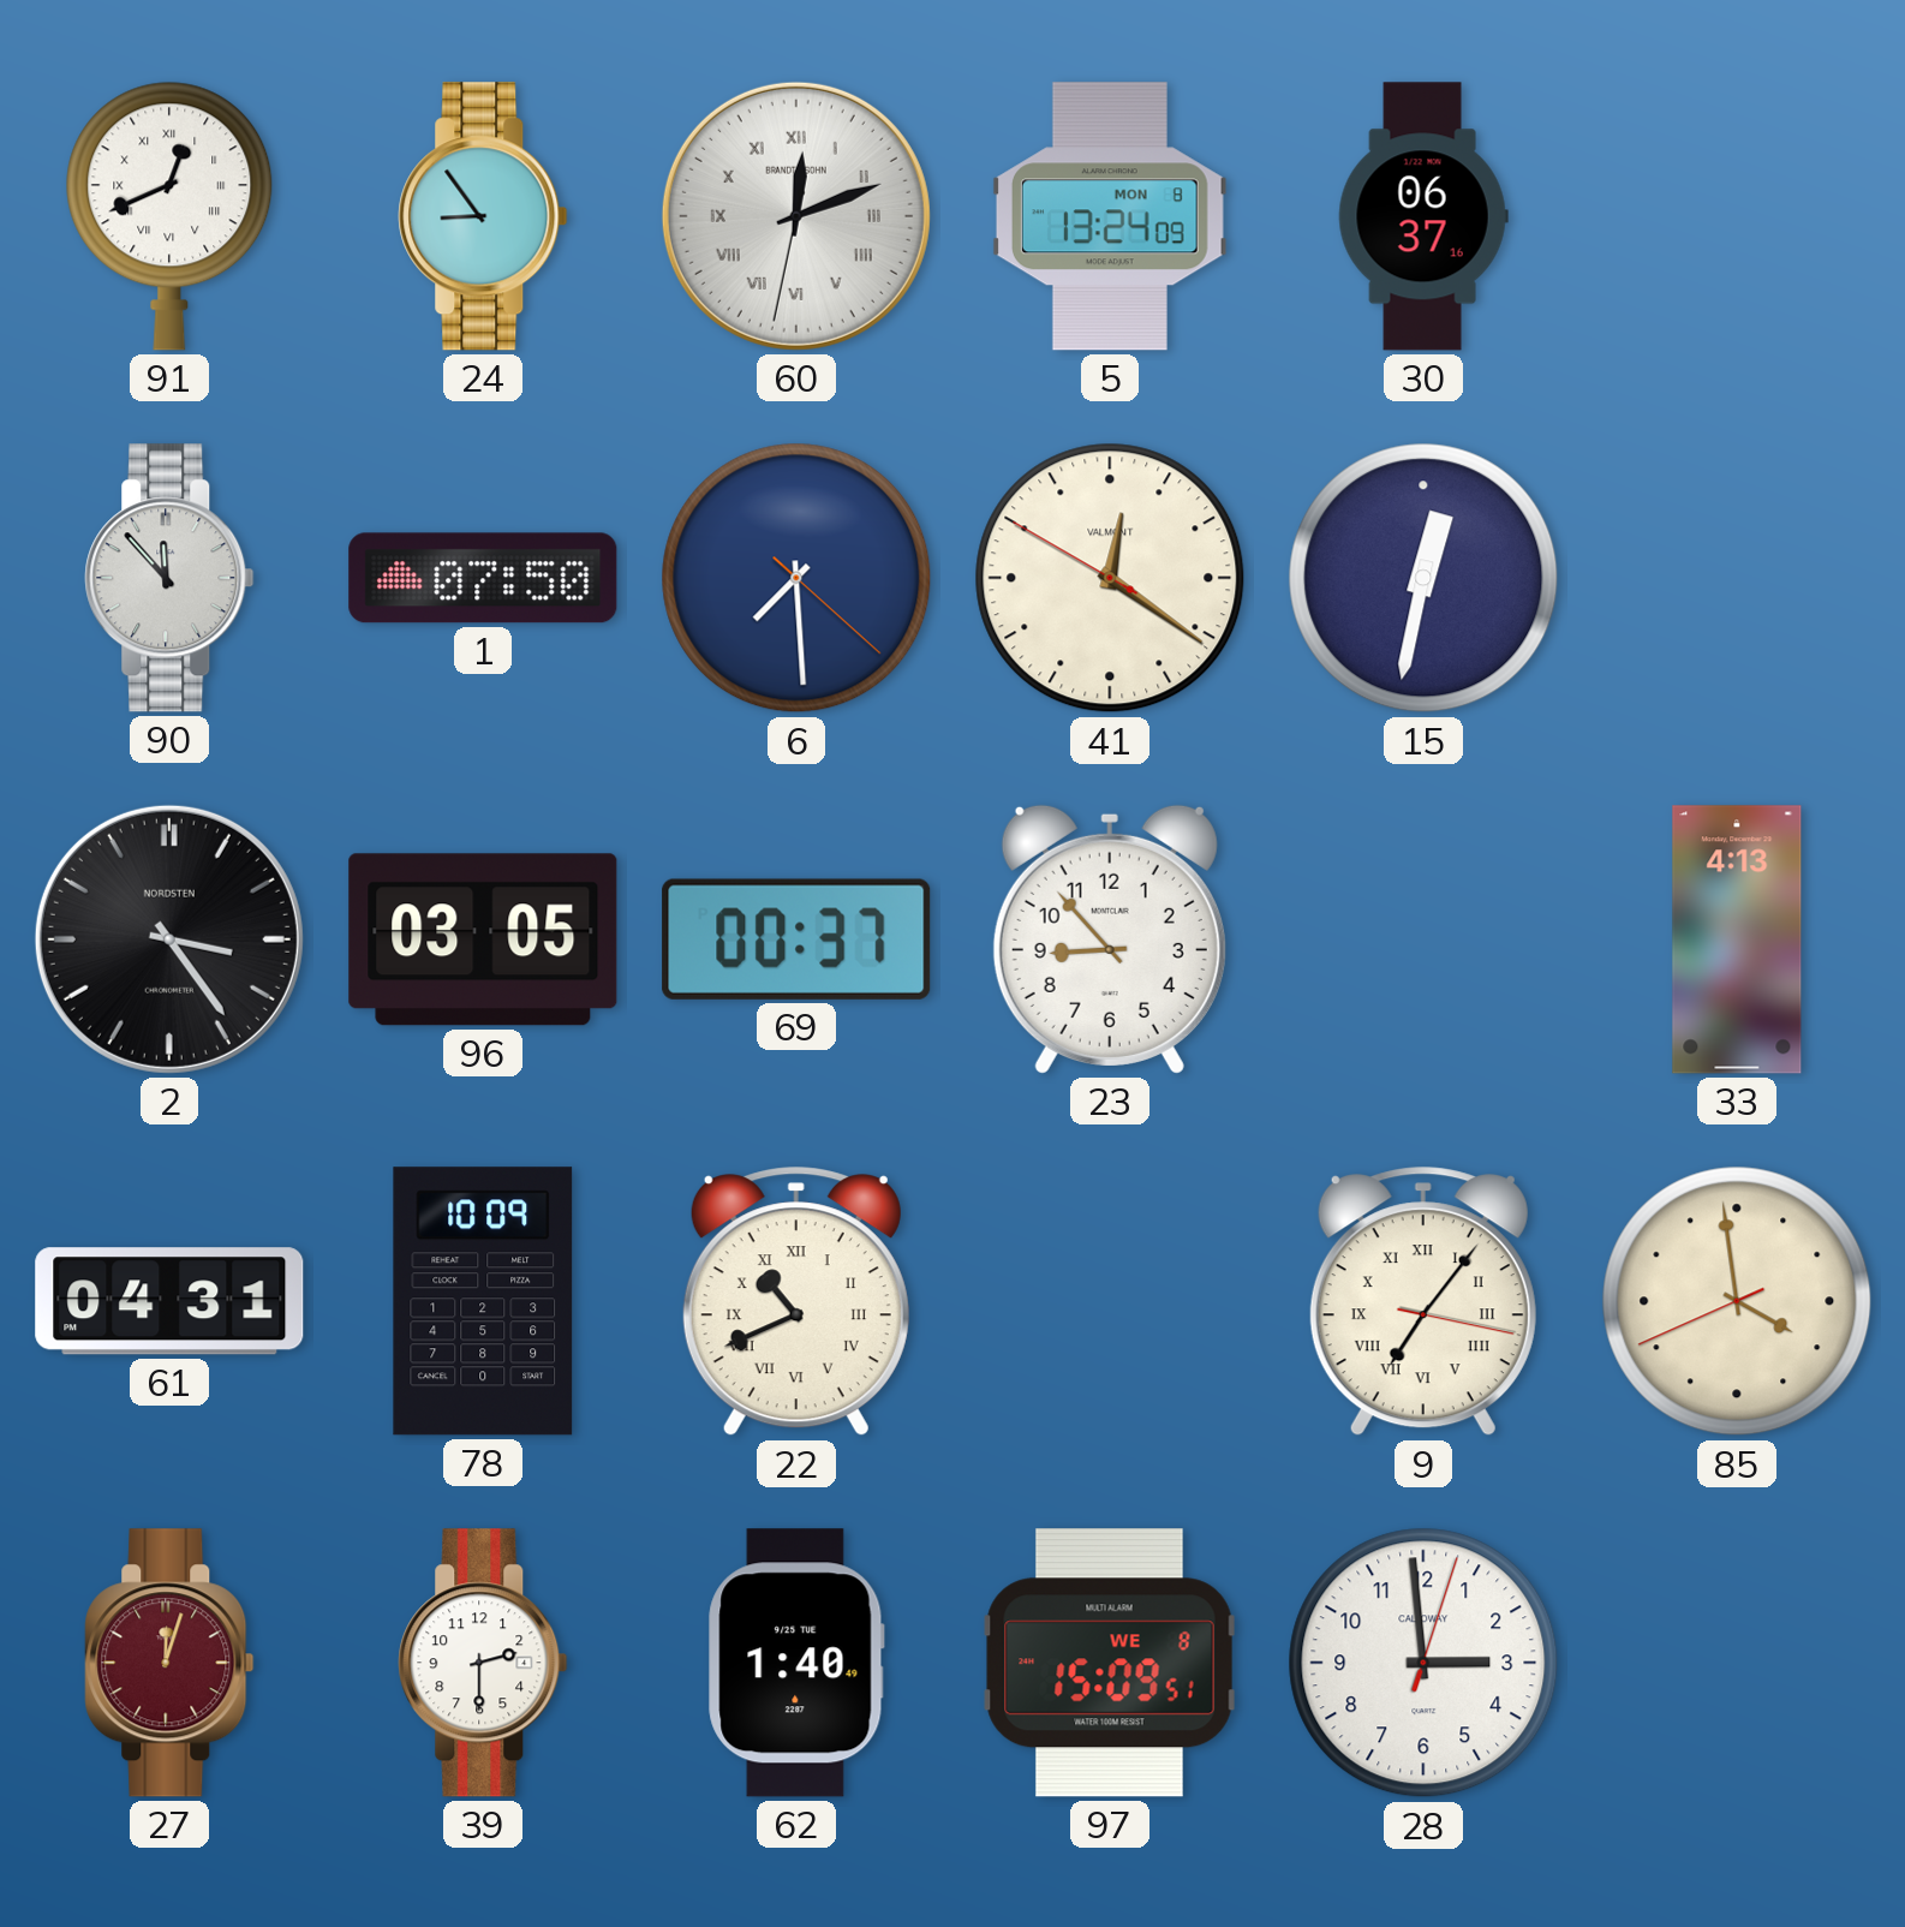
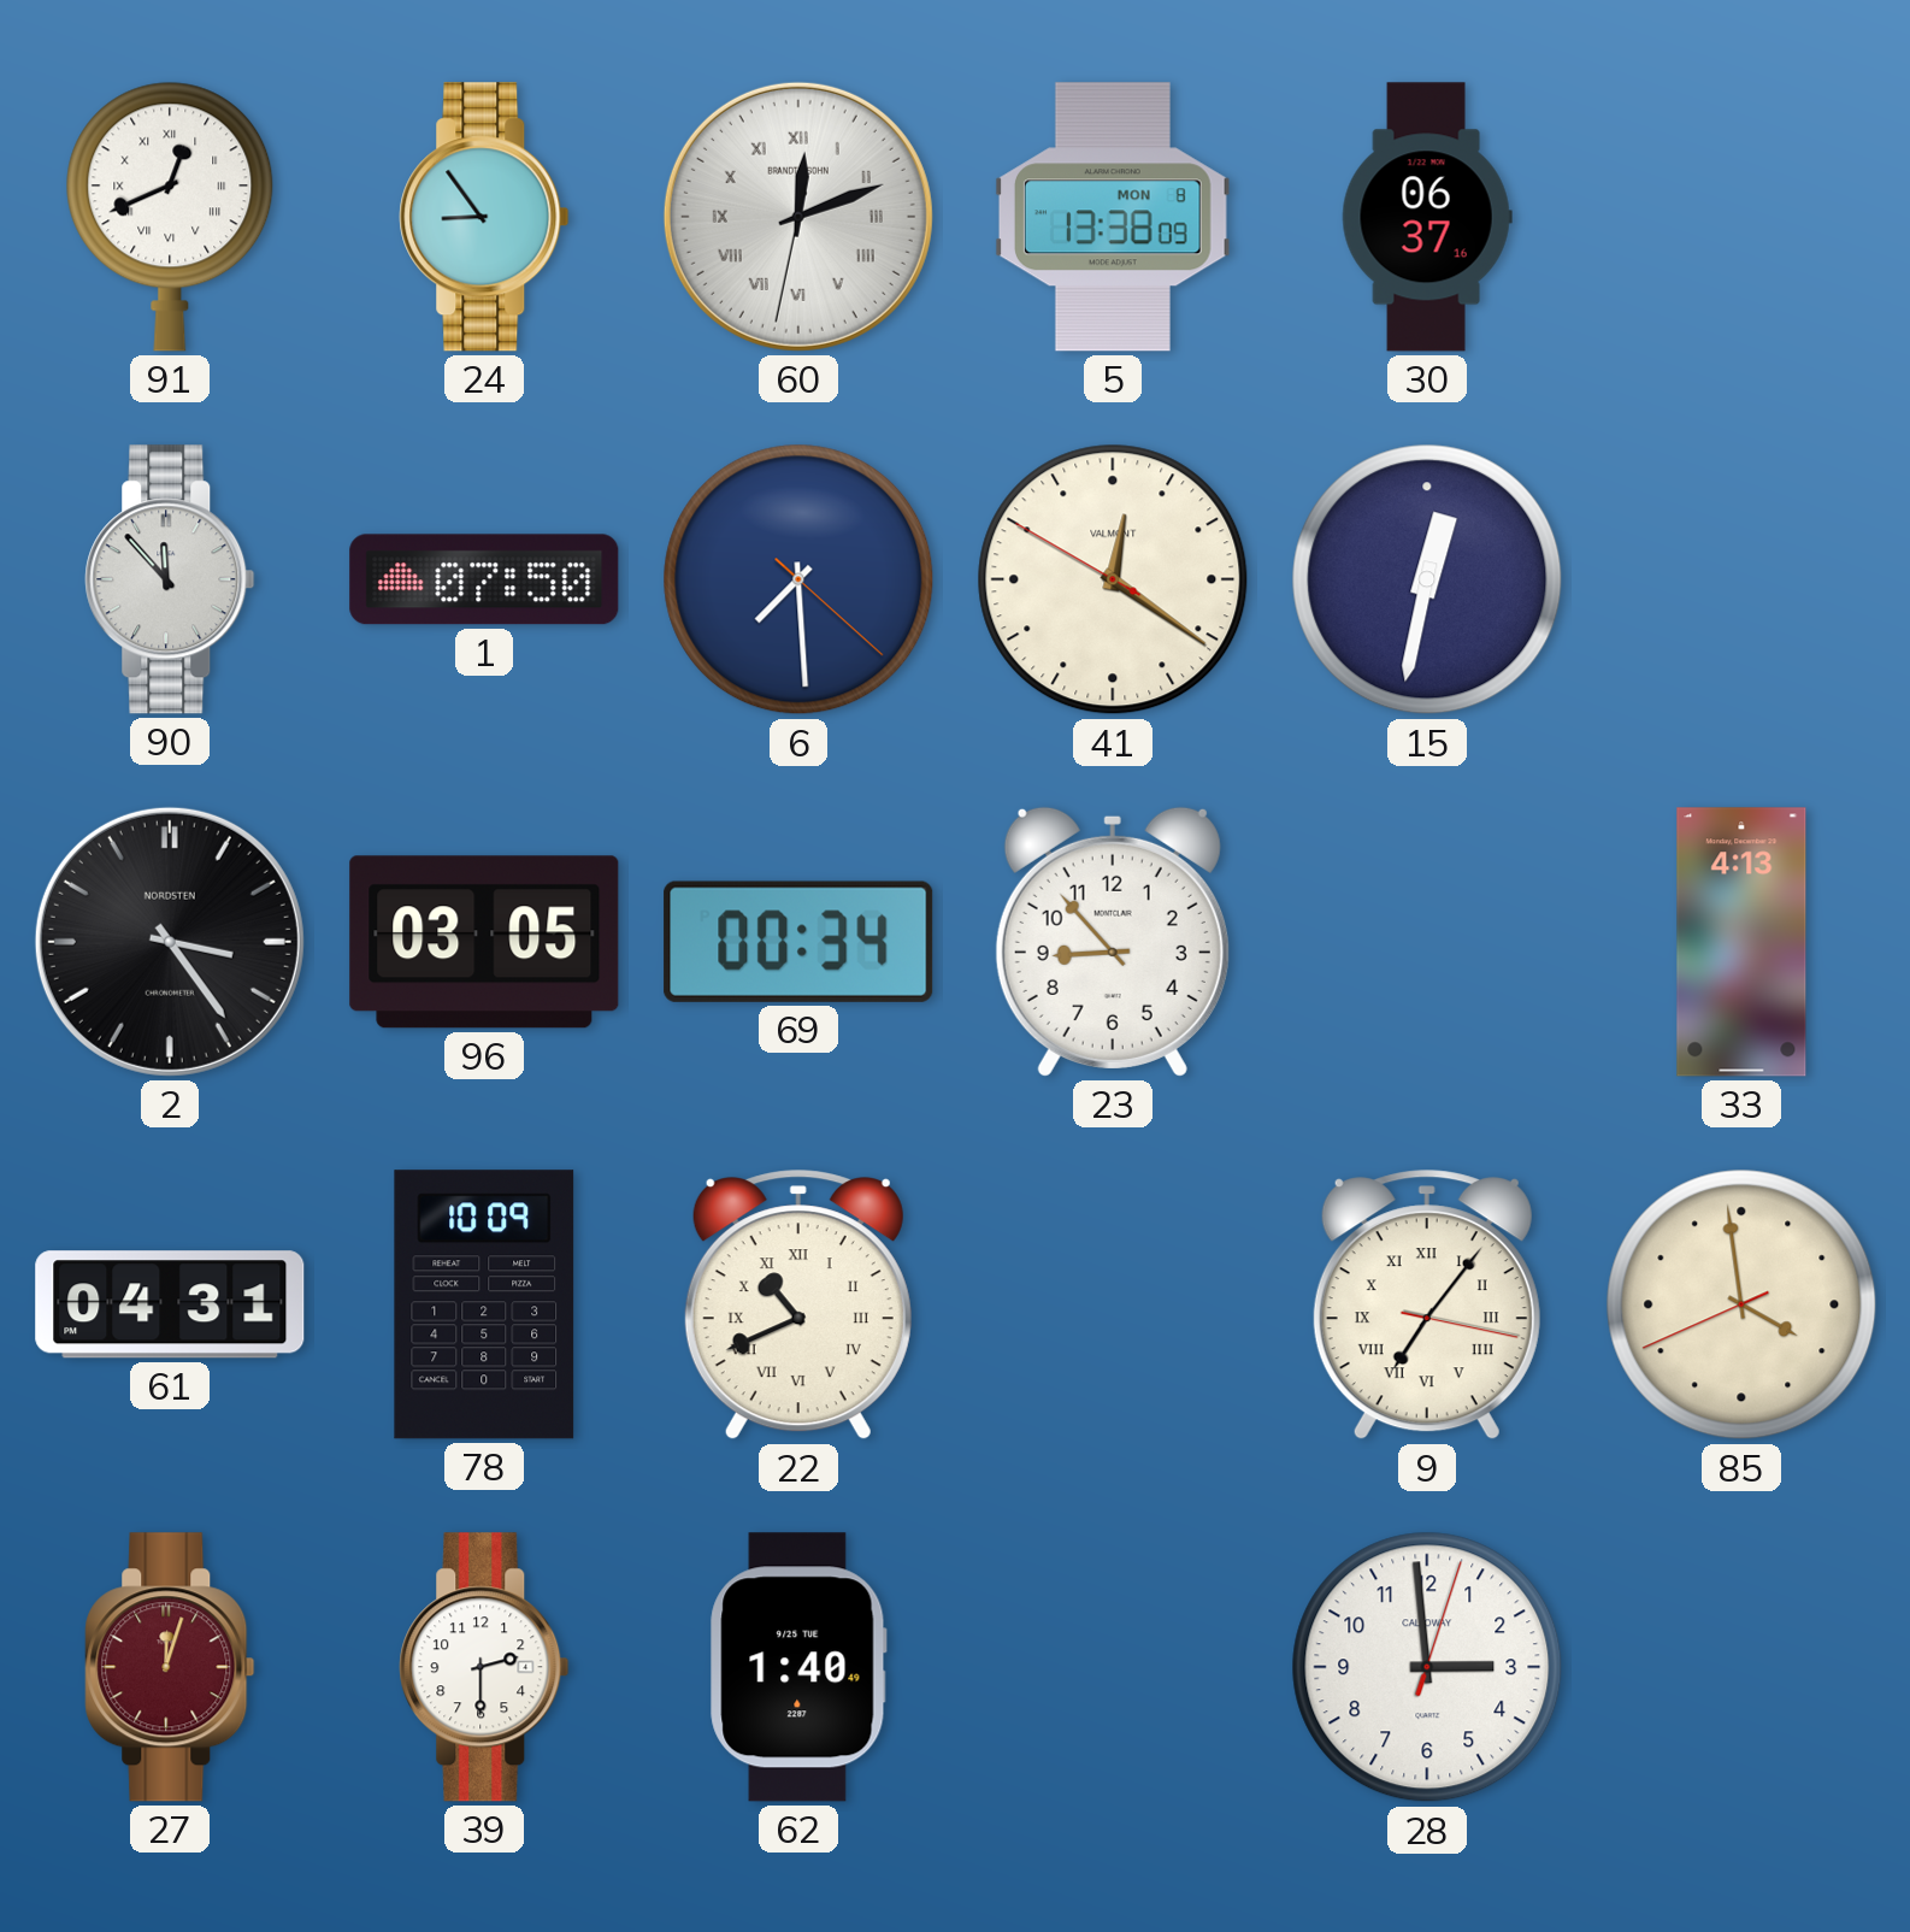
5: 13:24 -> 13:38
69: 00:37 -> 00:34
97: 15:09 -> none
